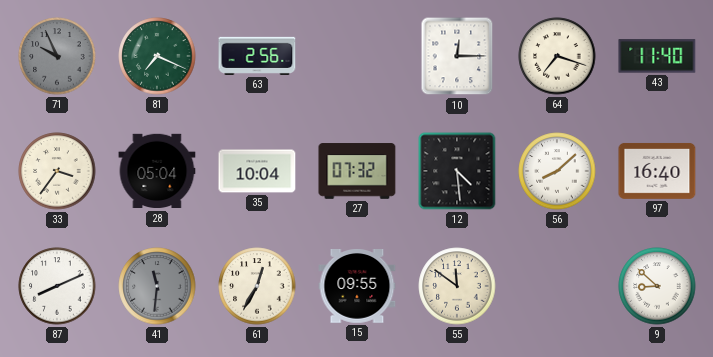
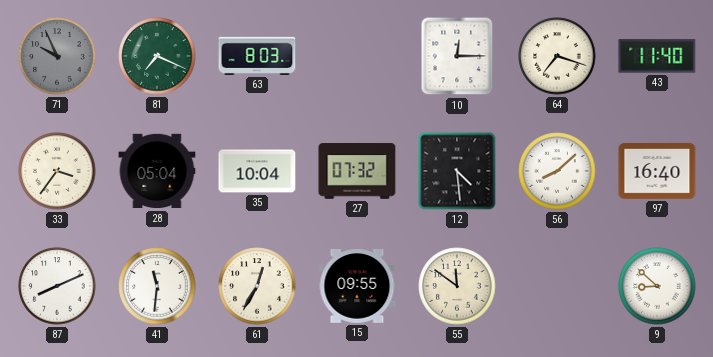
63: 2:56 -> 8:03
41 dial: grey -> white
